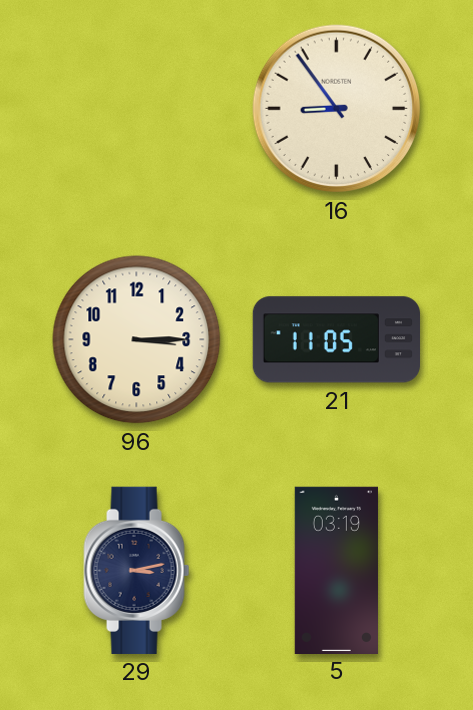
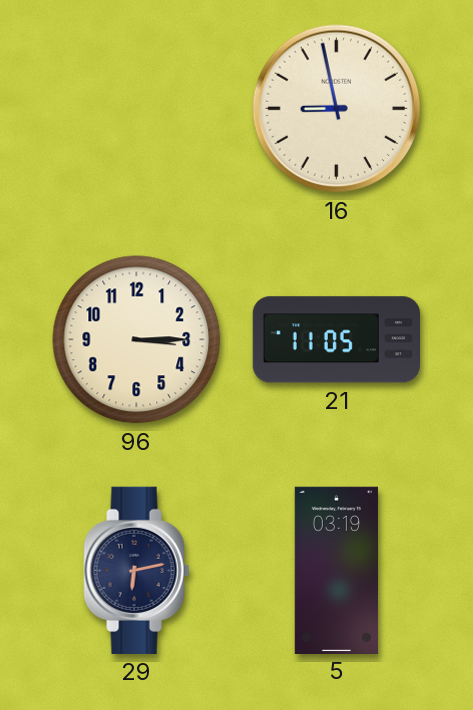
16: 8:54 -> 8:58
29: 3:13 -> 6:13
